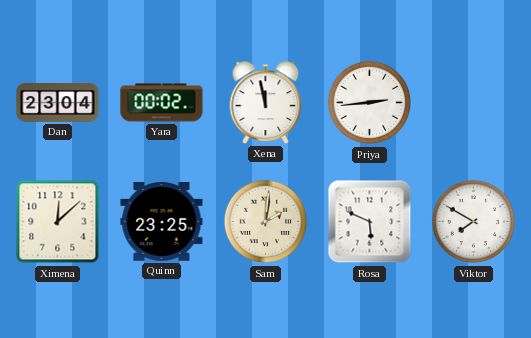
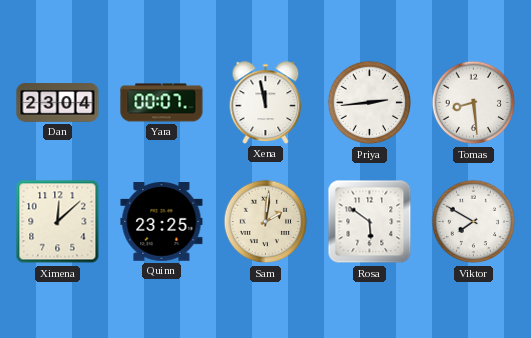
Yara: 00:02 -> 00:07
Tomas: none -> 8:29
Rosa: 5:49 -> 5:51
